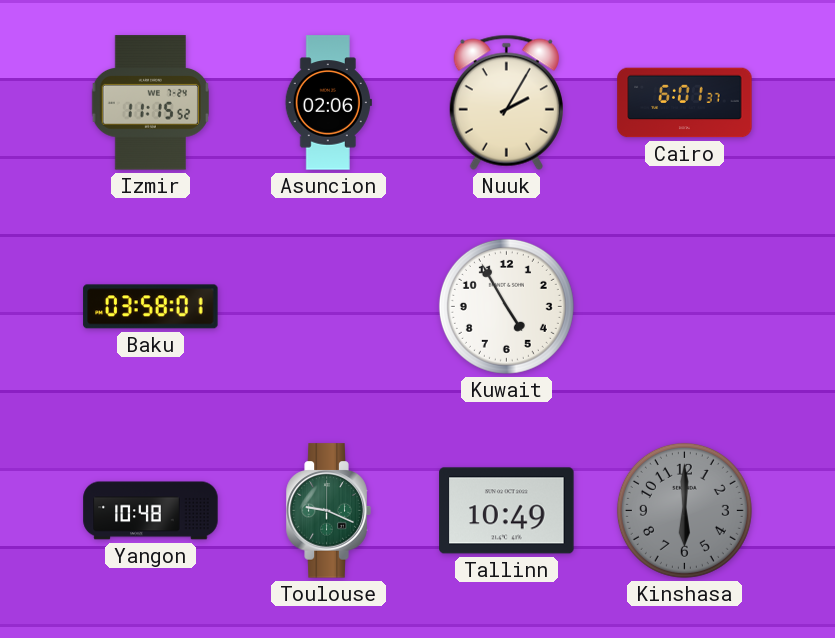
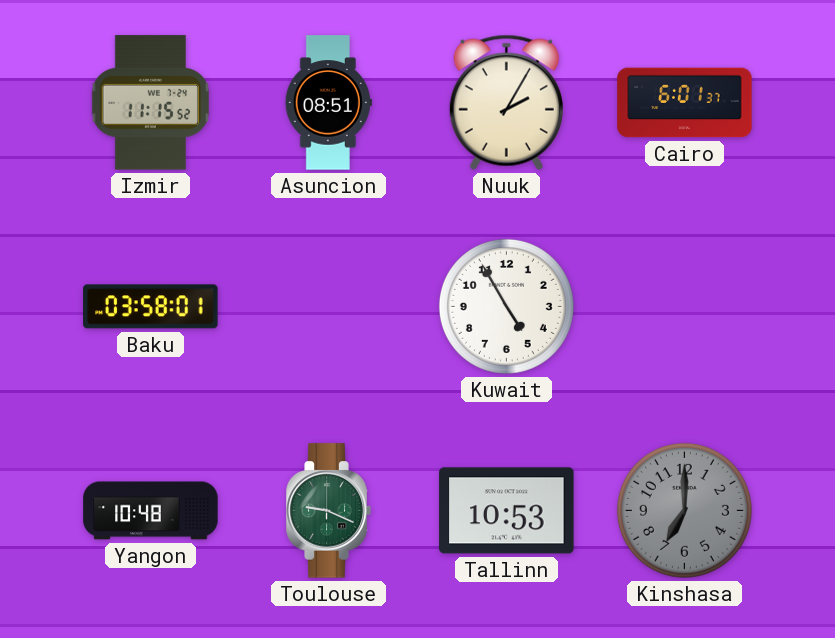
Asuncion: 02:06 -> 08:51
Tallinn: 10:49 -> 10:53
Kinshasa: 6:00 -> 7:00
